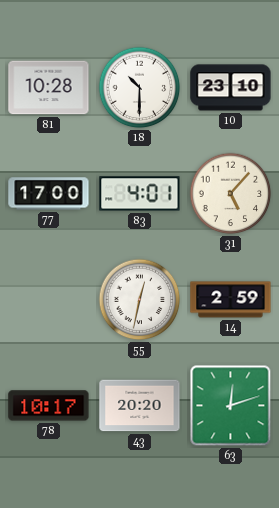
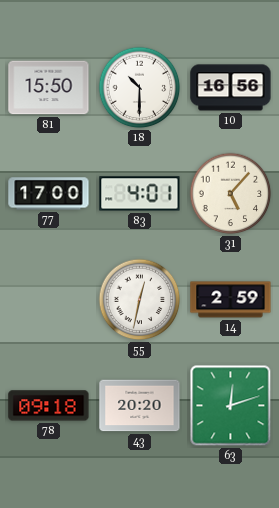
81: 10:28 -> 15:50
10: 23:10 -> 16:56
78: 10:17 -> 09:18
